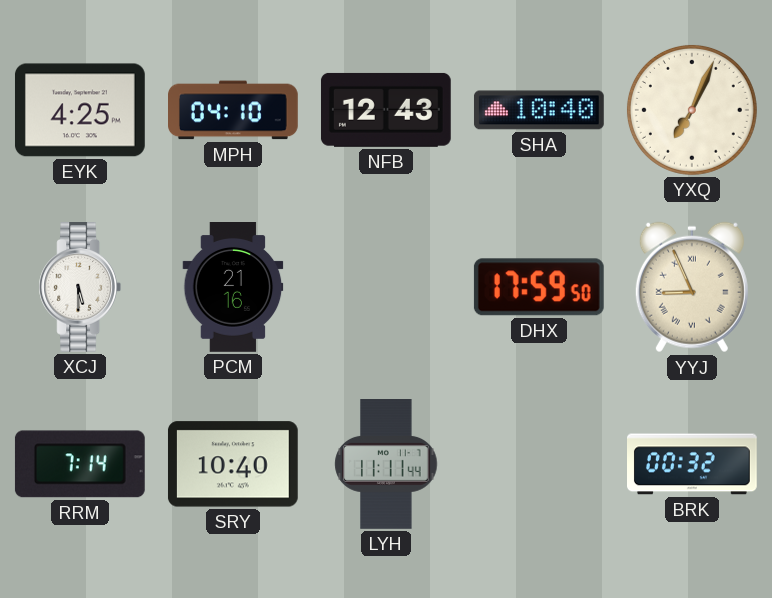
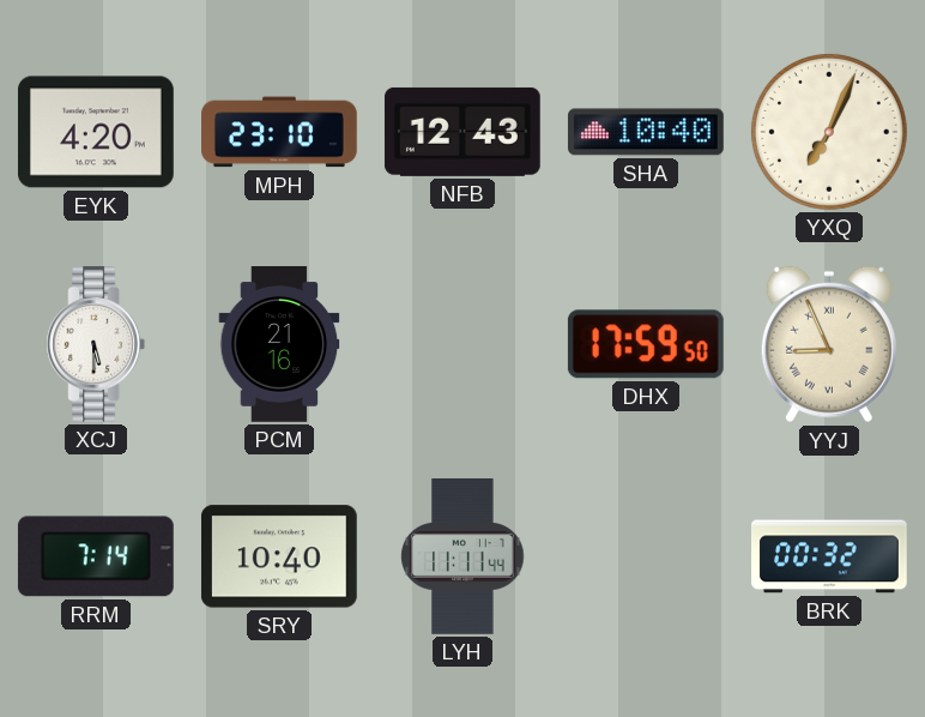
EYK: 4:25 -> 4:20
MPH: 04:10 -> 23:10
